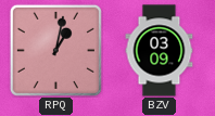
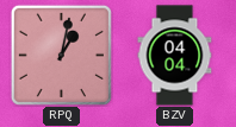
BZV: 03:09 -> 04:04
